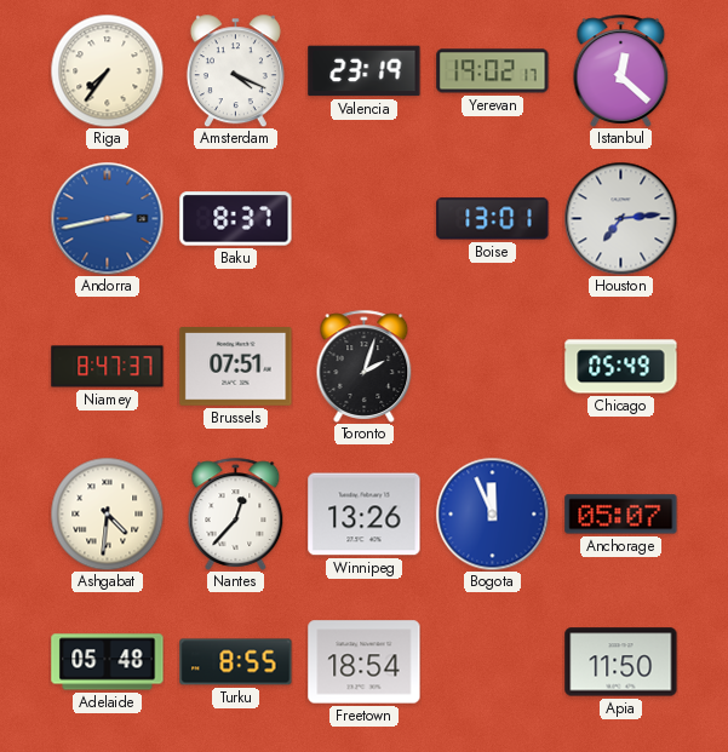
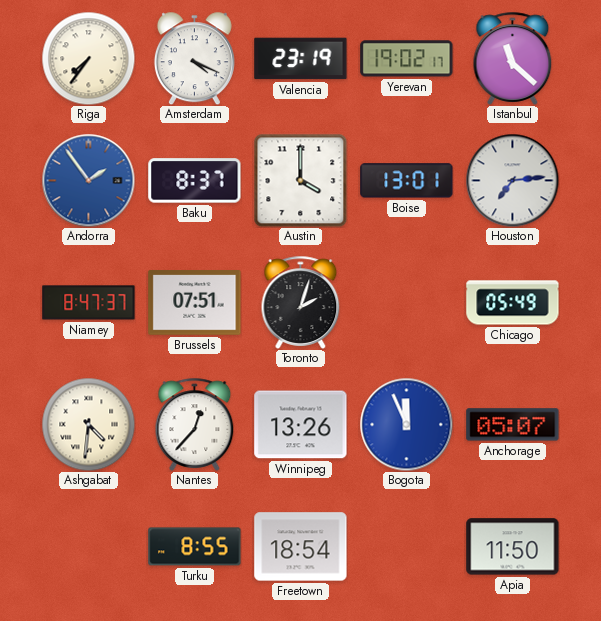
Istanbul: 12:22 -> 11:22
Andorra: 2:43 -> 1:54
Austin: none -> 4:00
Adelaide: 05:48 -> none
